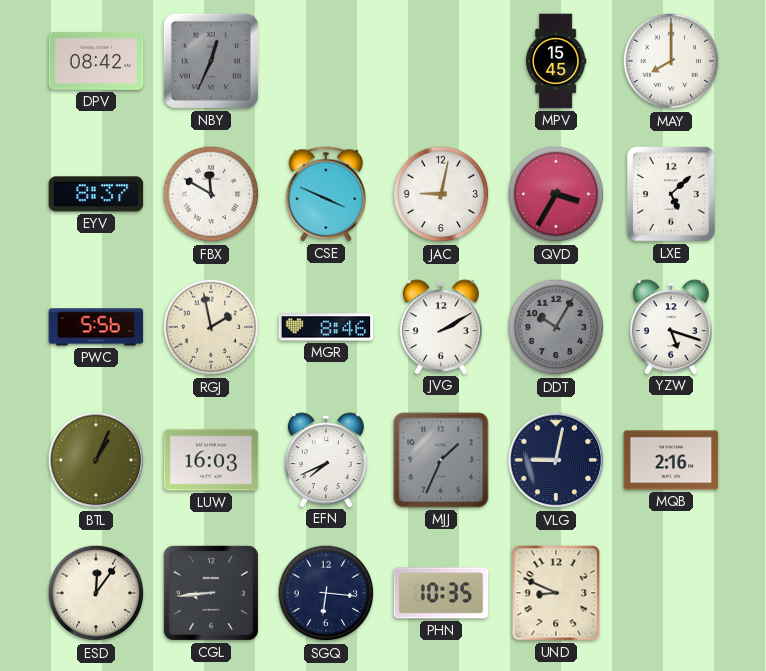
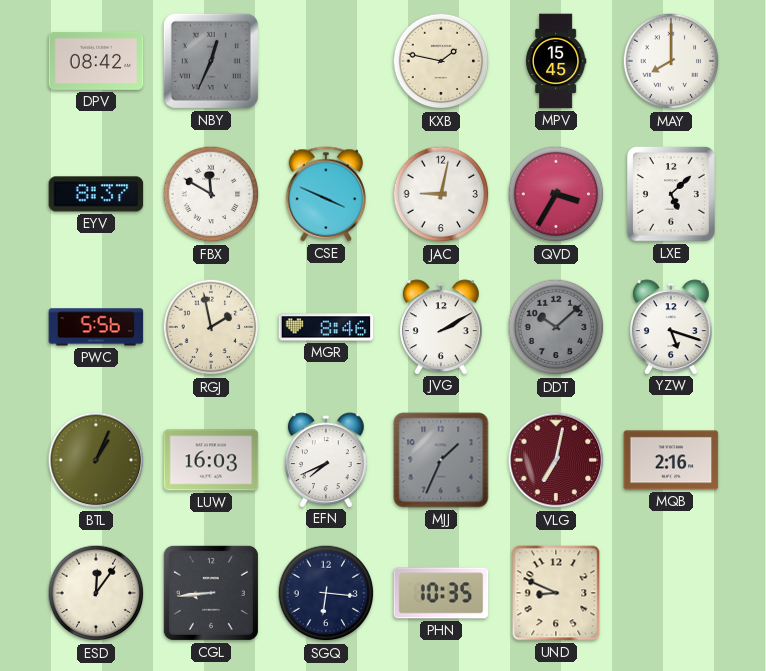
KXB: none -> 1:47
DDT: 10:05 -> 10:08
VLG: 9:02 -> 7:02
VLG dial: navy -> burgundy
